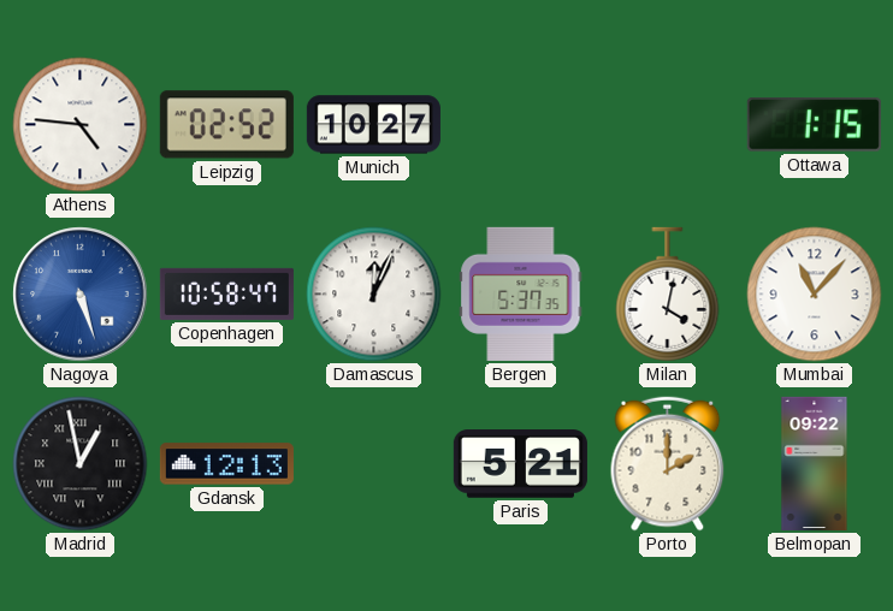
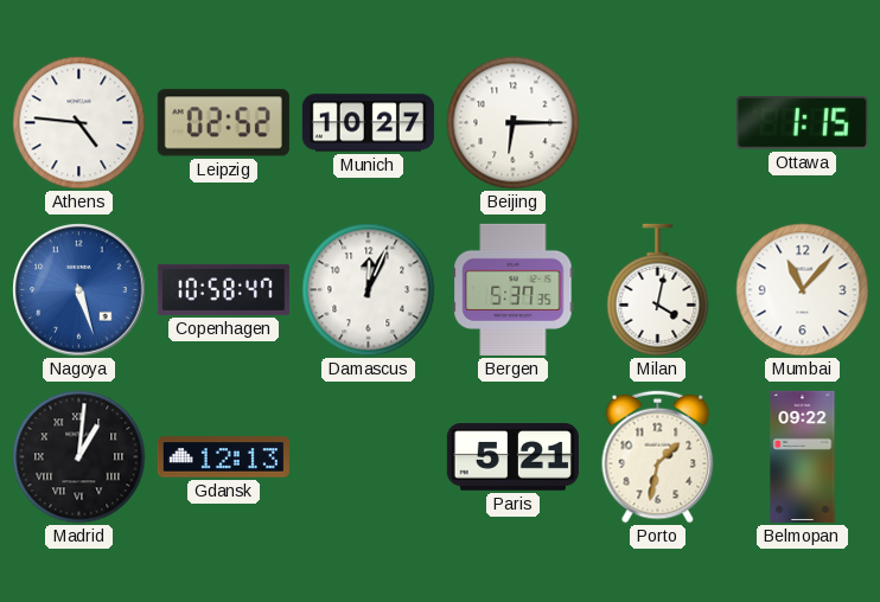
Beijing: none -> 6:15
Madrid: 12:58 -> 1:01
Porto: 2:00 -> 1:32
